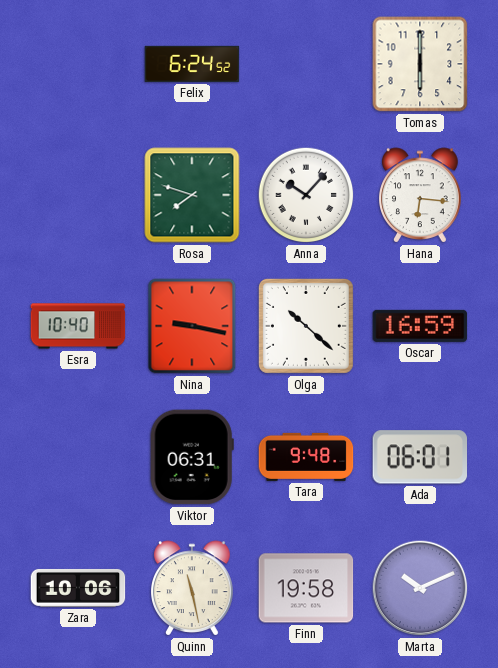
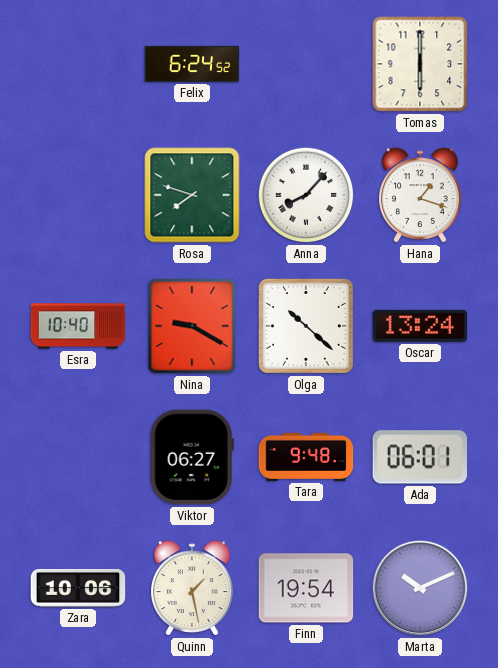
Anna: 10:07 -> 8:07
Hana: 6:16 -> 1:18
Nina: 9:17 -> 9:20
Oscar: 16:59 -> 13:24
Viktor: 06:31 -> 06:27
Quinn: 11:28 -> 1:28
Finn: 19:58 -> 19:54
